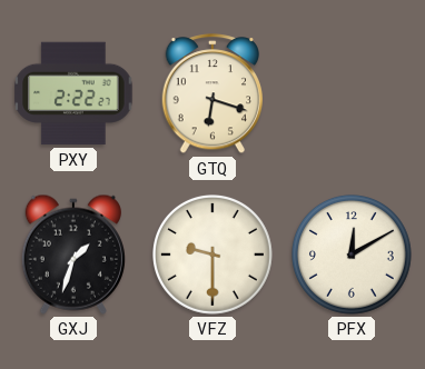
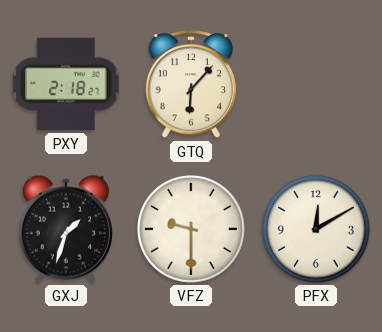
PXY: 2:22 -> 2:18
GTQ: 6:18 -> 6:07
